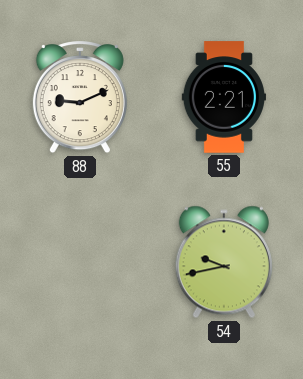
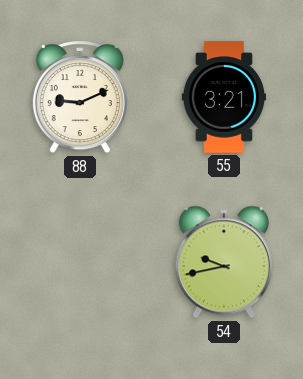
55: 2:21 -> 3:21
